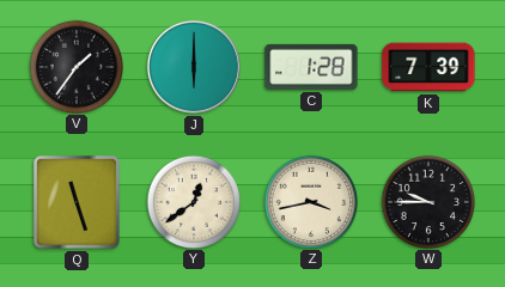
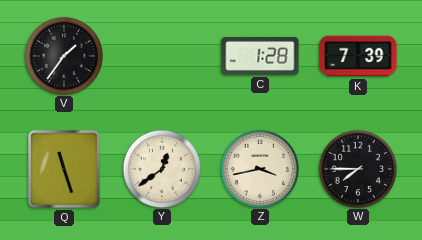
J: 6:00 -> none
W: 9:45 -> 7:45
